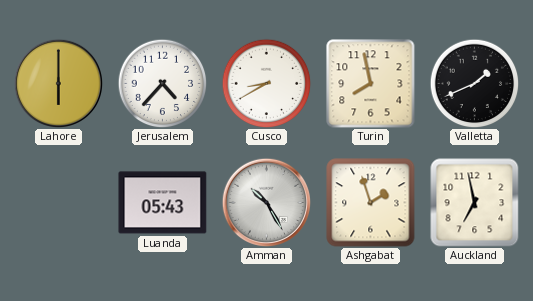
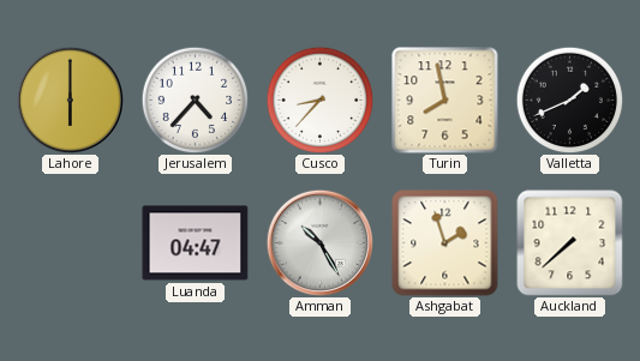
Cusco: 8:40 -> 8:37
Luanda: 05:43 -> 04:47
Auckland: 6:58 -> 7:38
